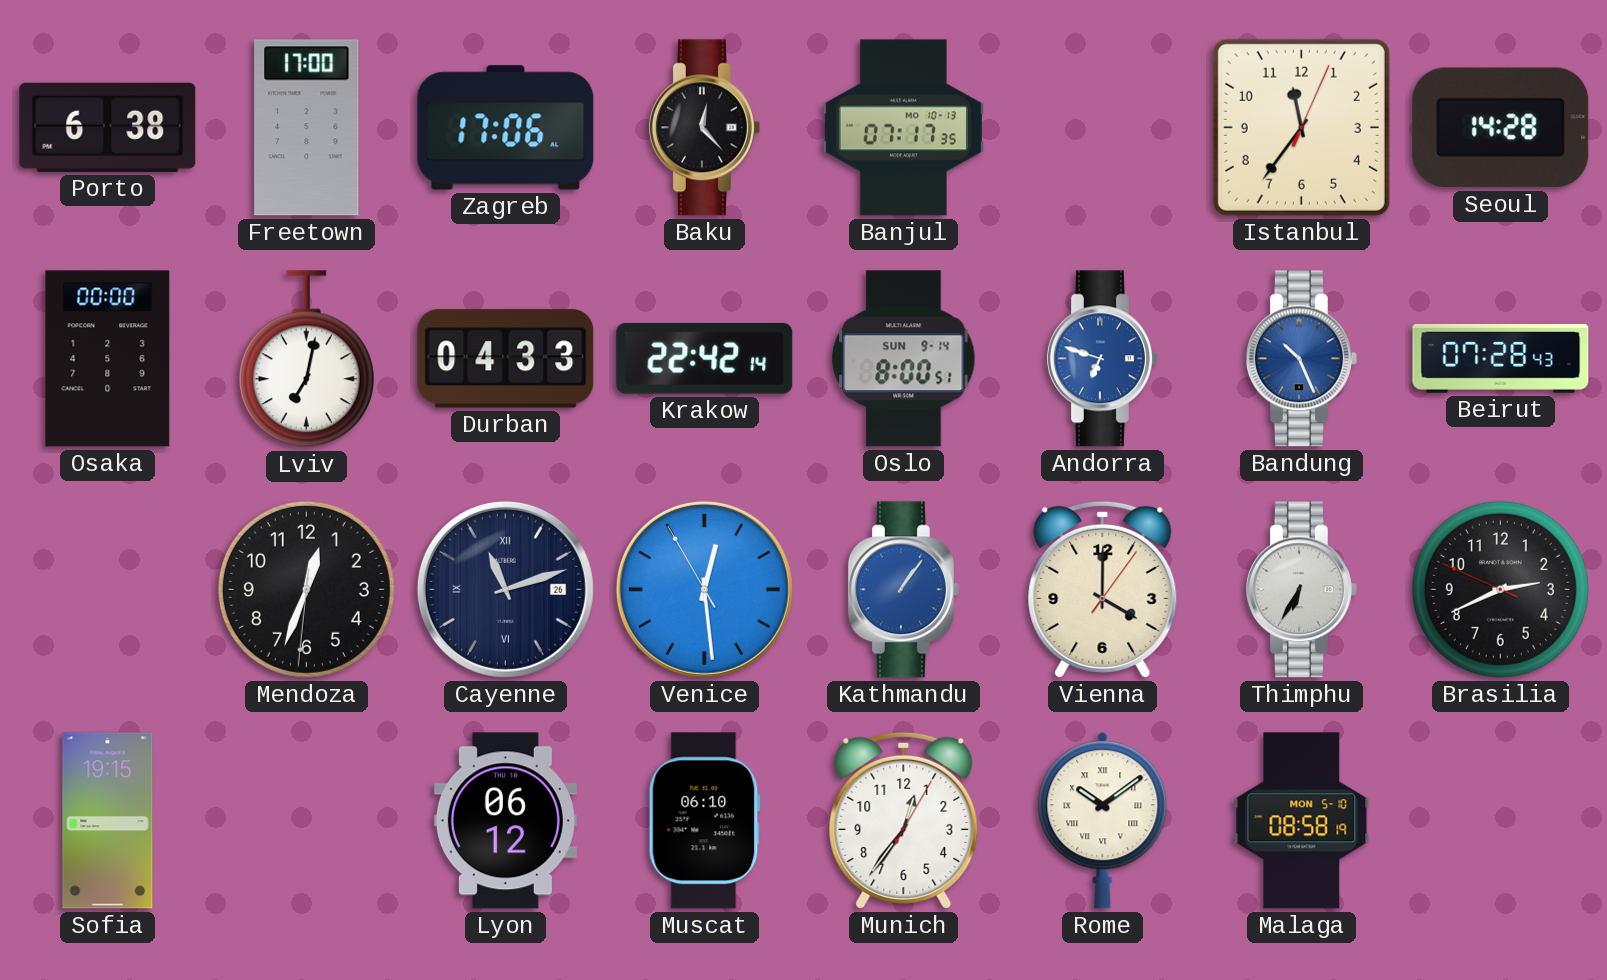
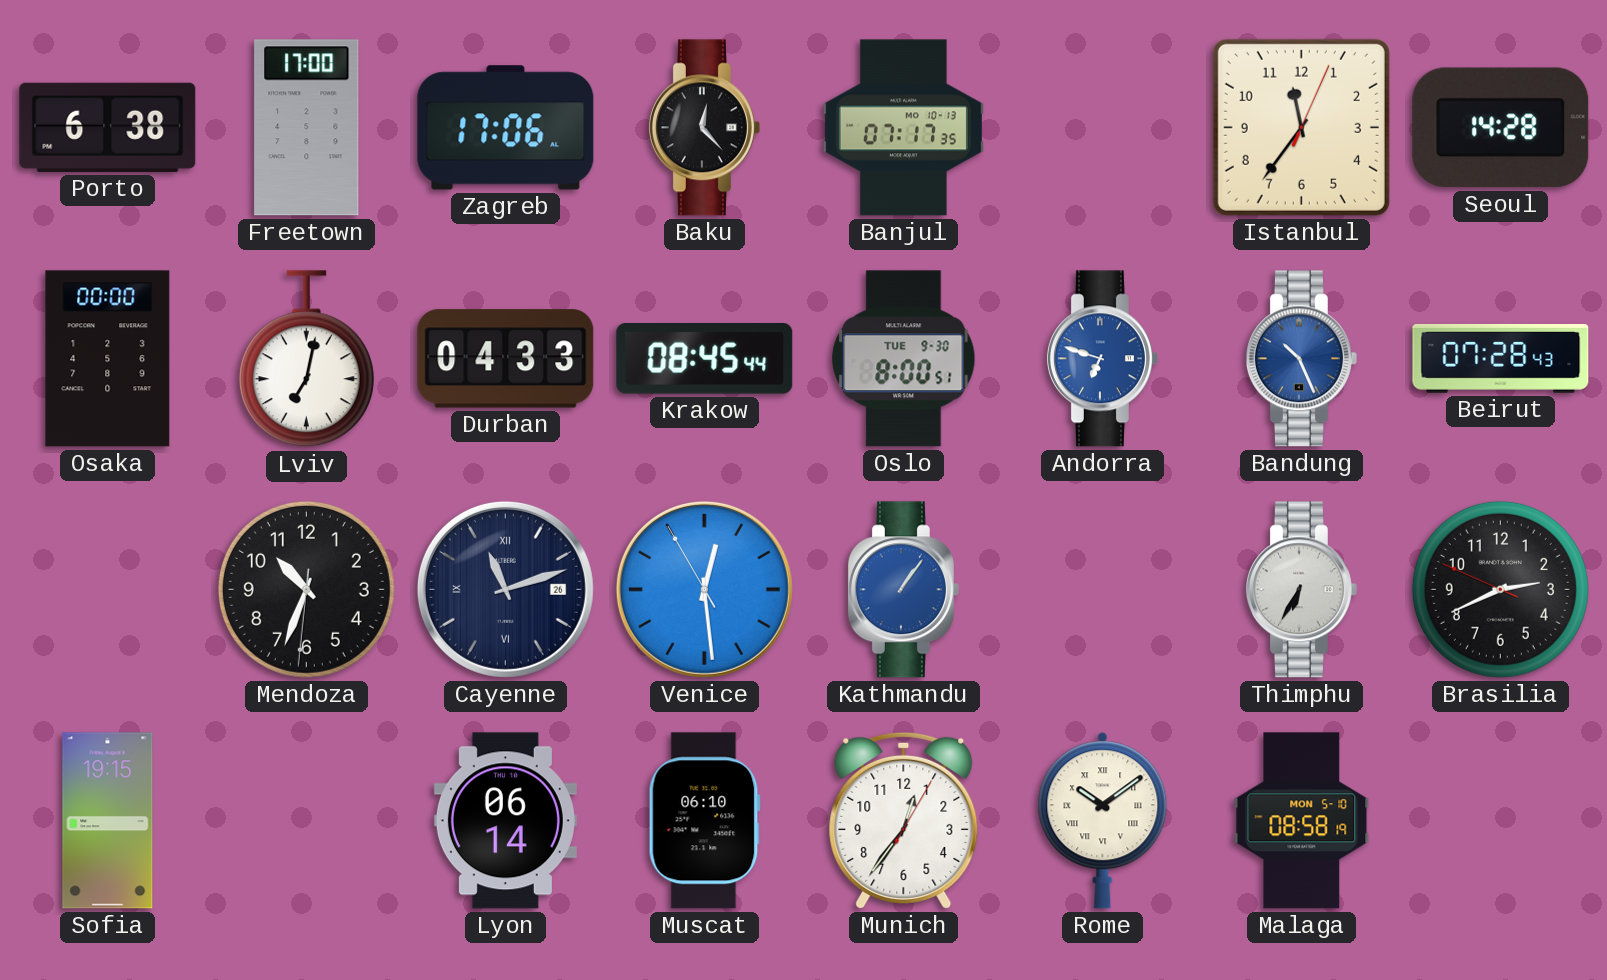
Krakow: 22:42 -> 08:45
Oslo date: SUN 9-14 -> TUE 9-30
Mendoza: 12:33 -> 10:33
Vienna: 4:00 -> none
Lyon: 06:12 -> 06:14
